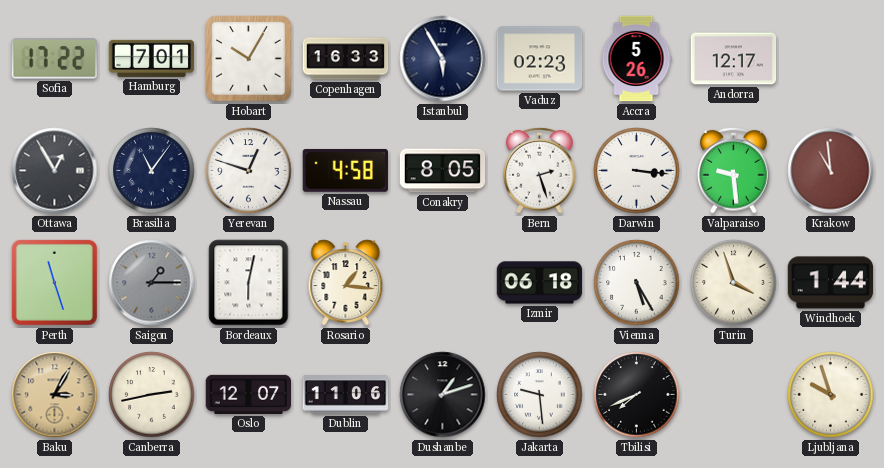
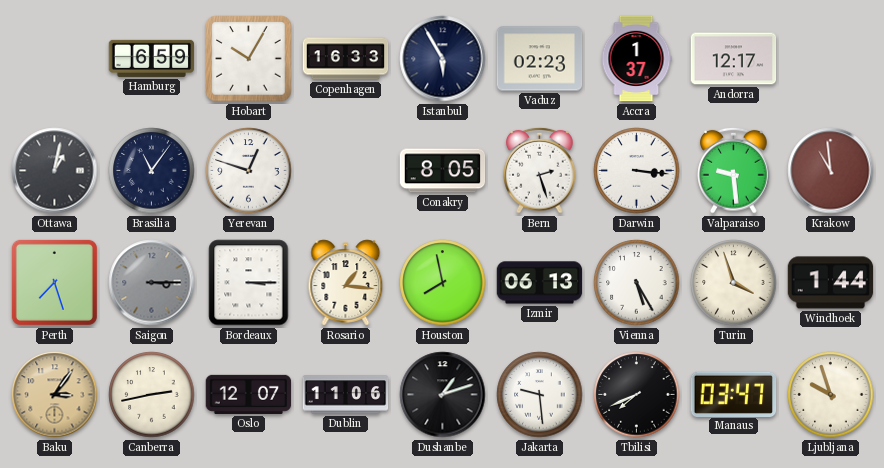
Sofia: 17:22 -> none
Hamburg: 7:01 -> 6:59
Accra: 5:26 -> 1:37
Ottawa: 12:55 -> 1:02
Nassau: 4:58 -> none
Perth: 11:27 -> 7:27
Saigon: 1:15 -> 3:15
Bordeaux: 6:02 -> 3:15
Houston: none -> 7:58
Izmir: 06:18 -> 06:13
Baku: 3:05 -> 3:06
Manaus: none -> 03:47
